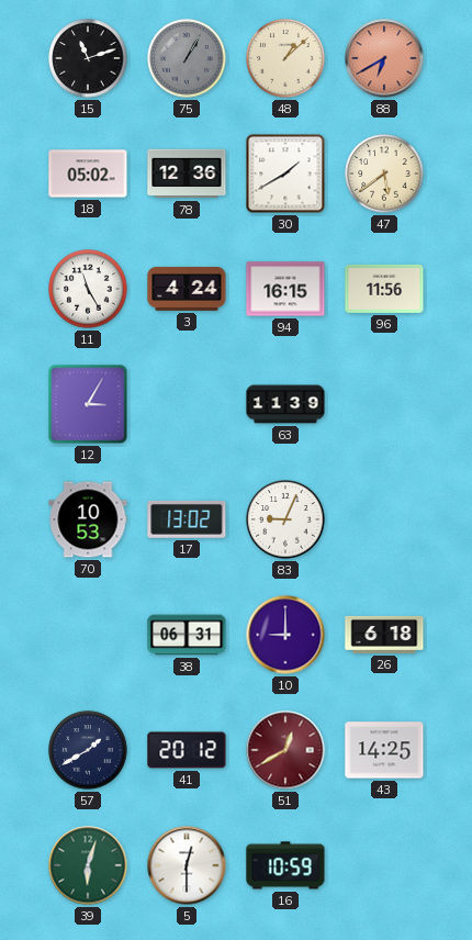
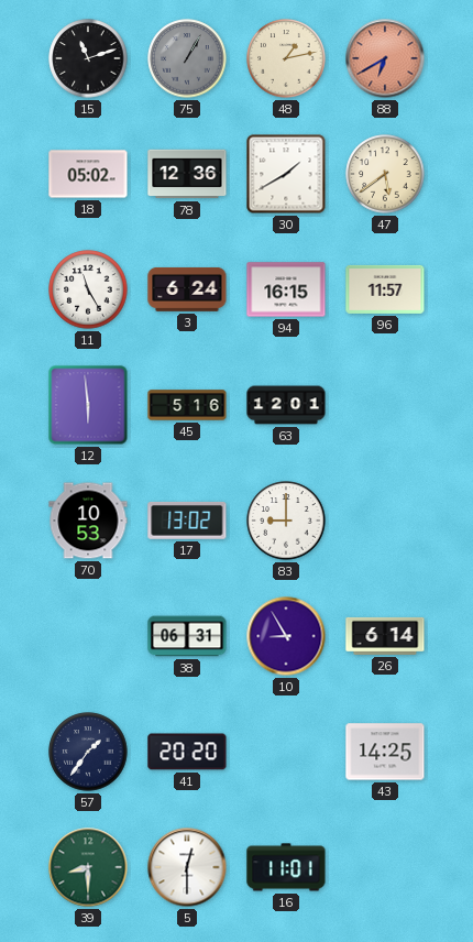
48: 1:08 -> 1:13
3: 4:24 -> 6:24
96: 11:56 -> 11:57
12: 3:05 -> 5:59
45: none -> 5:16
63: 11:39 -> 12:01
83: 9:04 -> 9:00
10: 9:00 -> 8:55
26: 6:18 -> 6:14
57: 1:40 -> 1:36
41: 20:12 -> 20:20
51: 12:40 -> none
39: 6:03 -> 8:30
16: 10:59 -> 11:01
